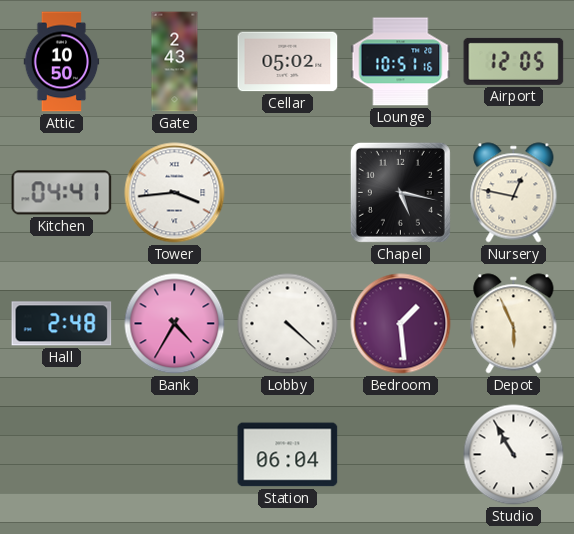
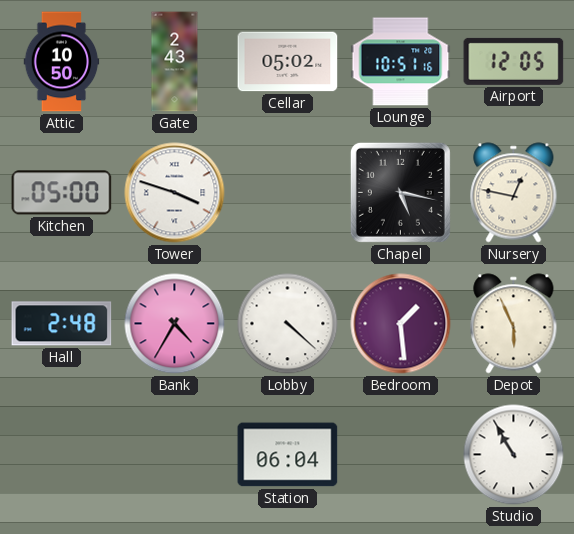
Kitchen: 04:41 -> 05:00
Tower: 3:44 -> 3:48
